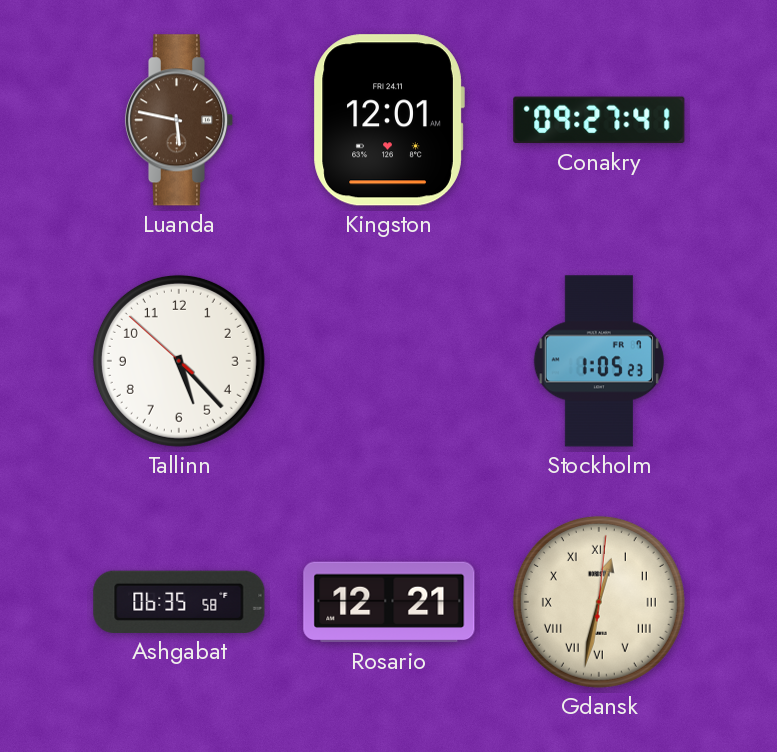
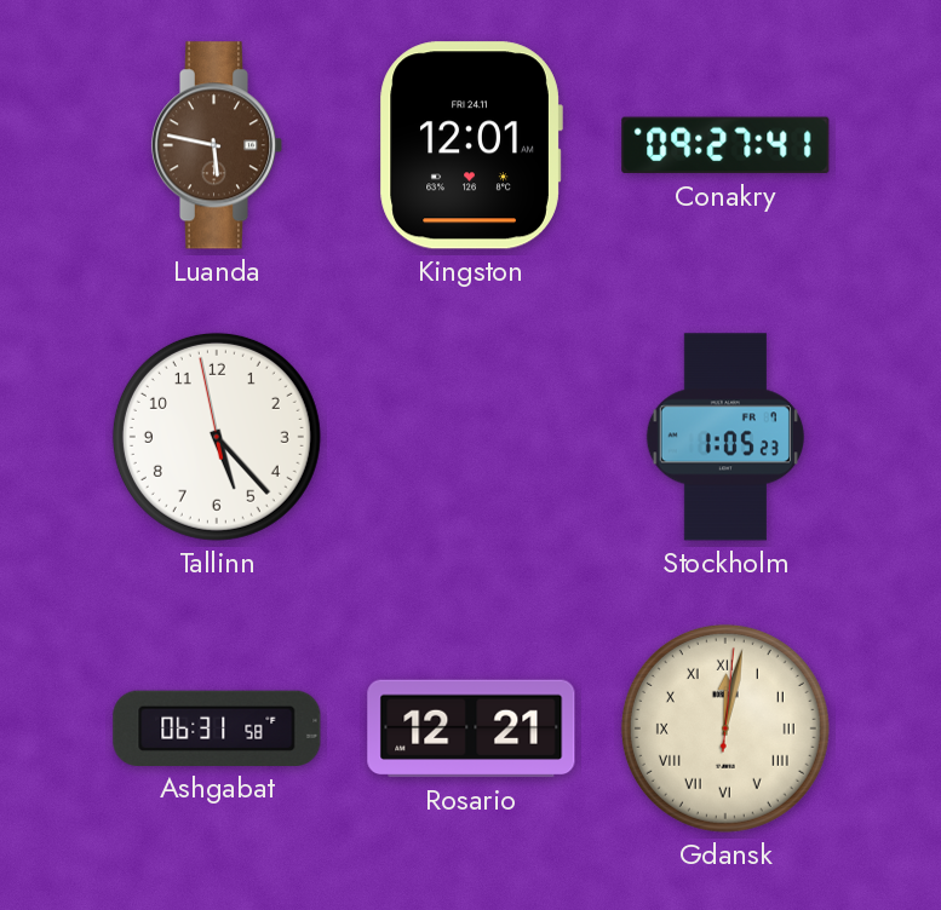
Tallinn: 5:22:52 -> 5:22:58
Ashgabat: 06:35 -> 06:31
Gdansk: 12:32 -> 12:02
